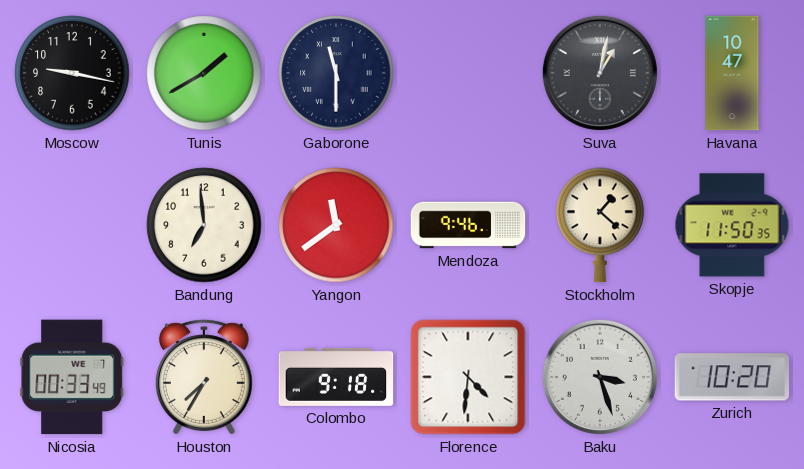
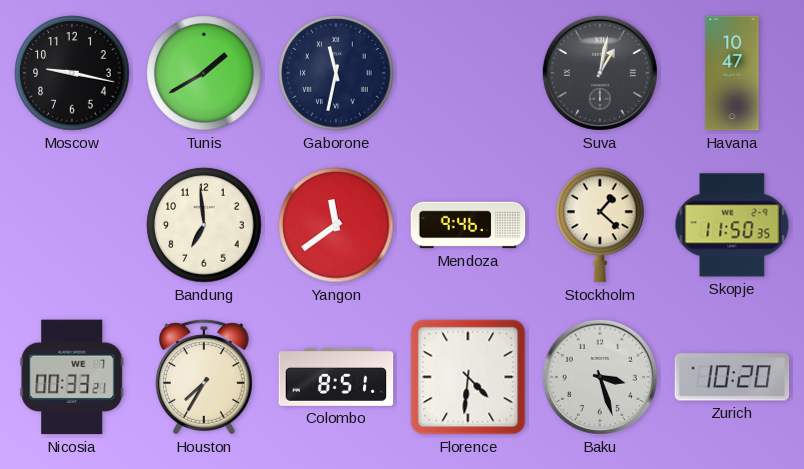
Gaborone: 11:30 -> 11:32
Nicosia: 00:33:49 -> 00:33:21
Colombo: 9:18 -> 8:51
